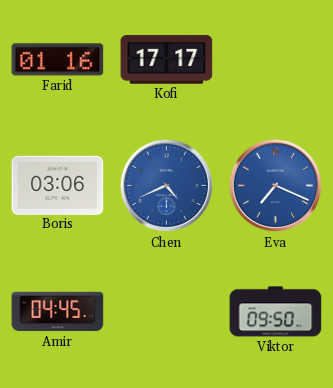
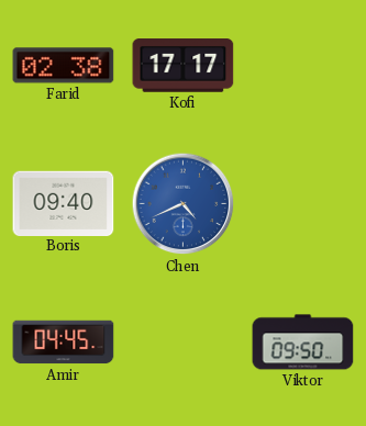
Farid: 01:16 -> 02:38
Boris: 03:06 -> 09:40
Eva: 7:19 -> none
